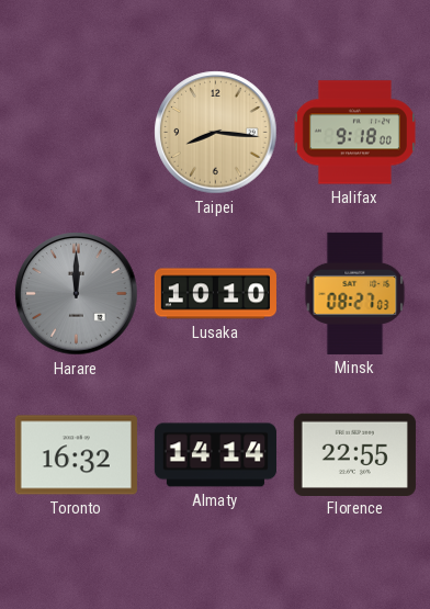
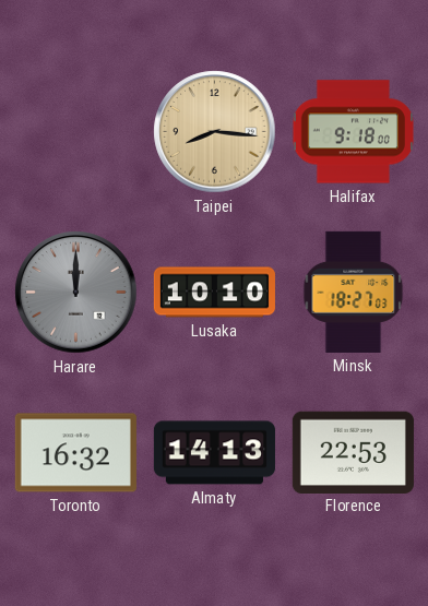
Minsk: 08:27 -> 18:27
Almaty: 14:14 -> 14:13
Florence: 22:55 -> 22:53
